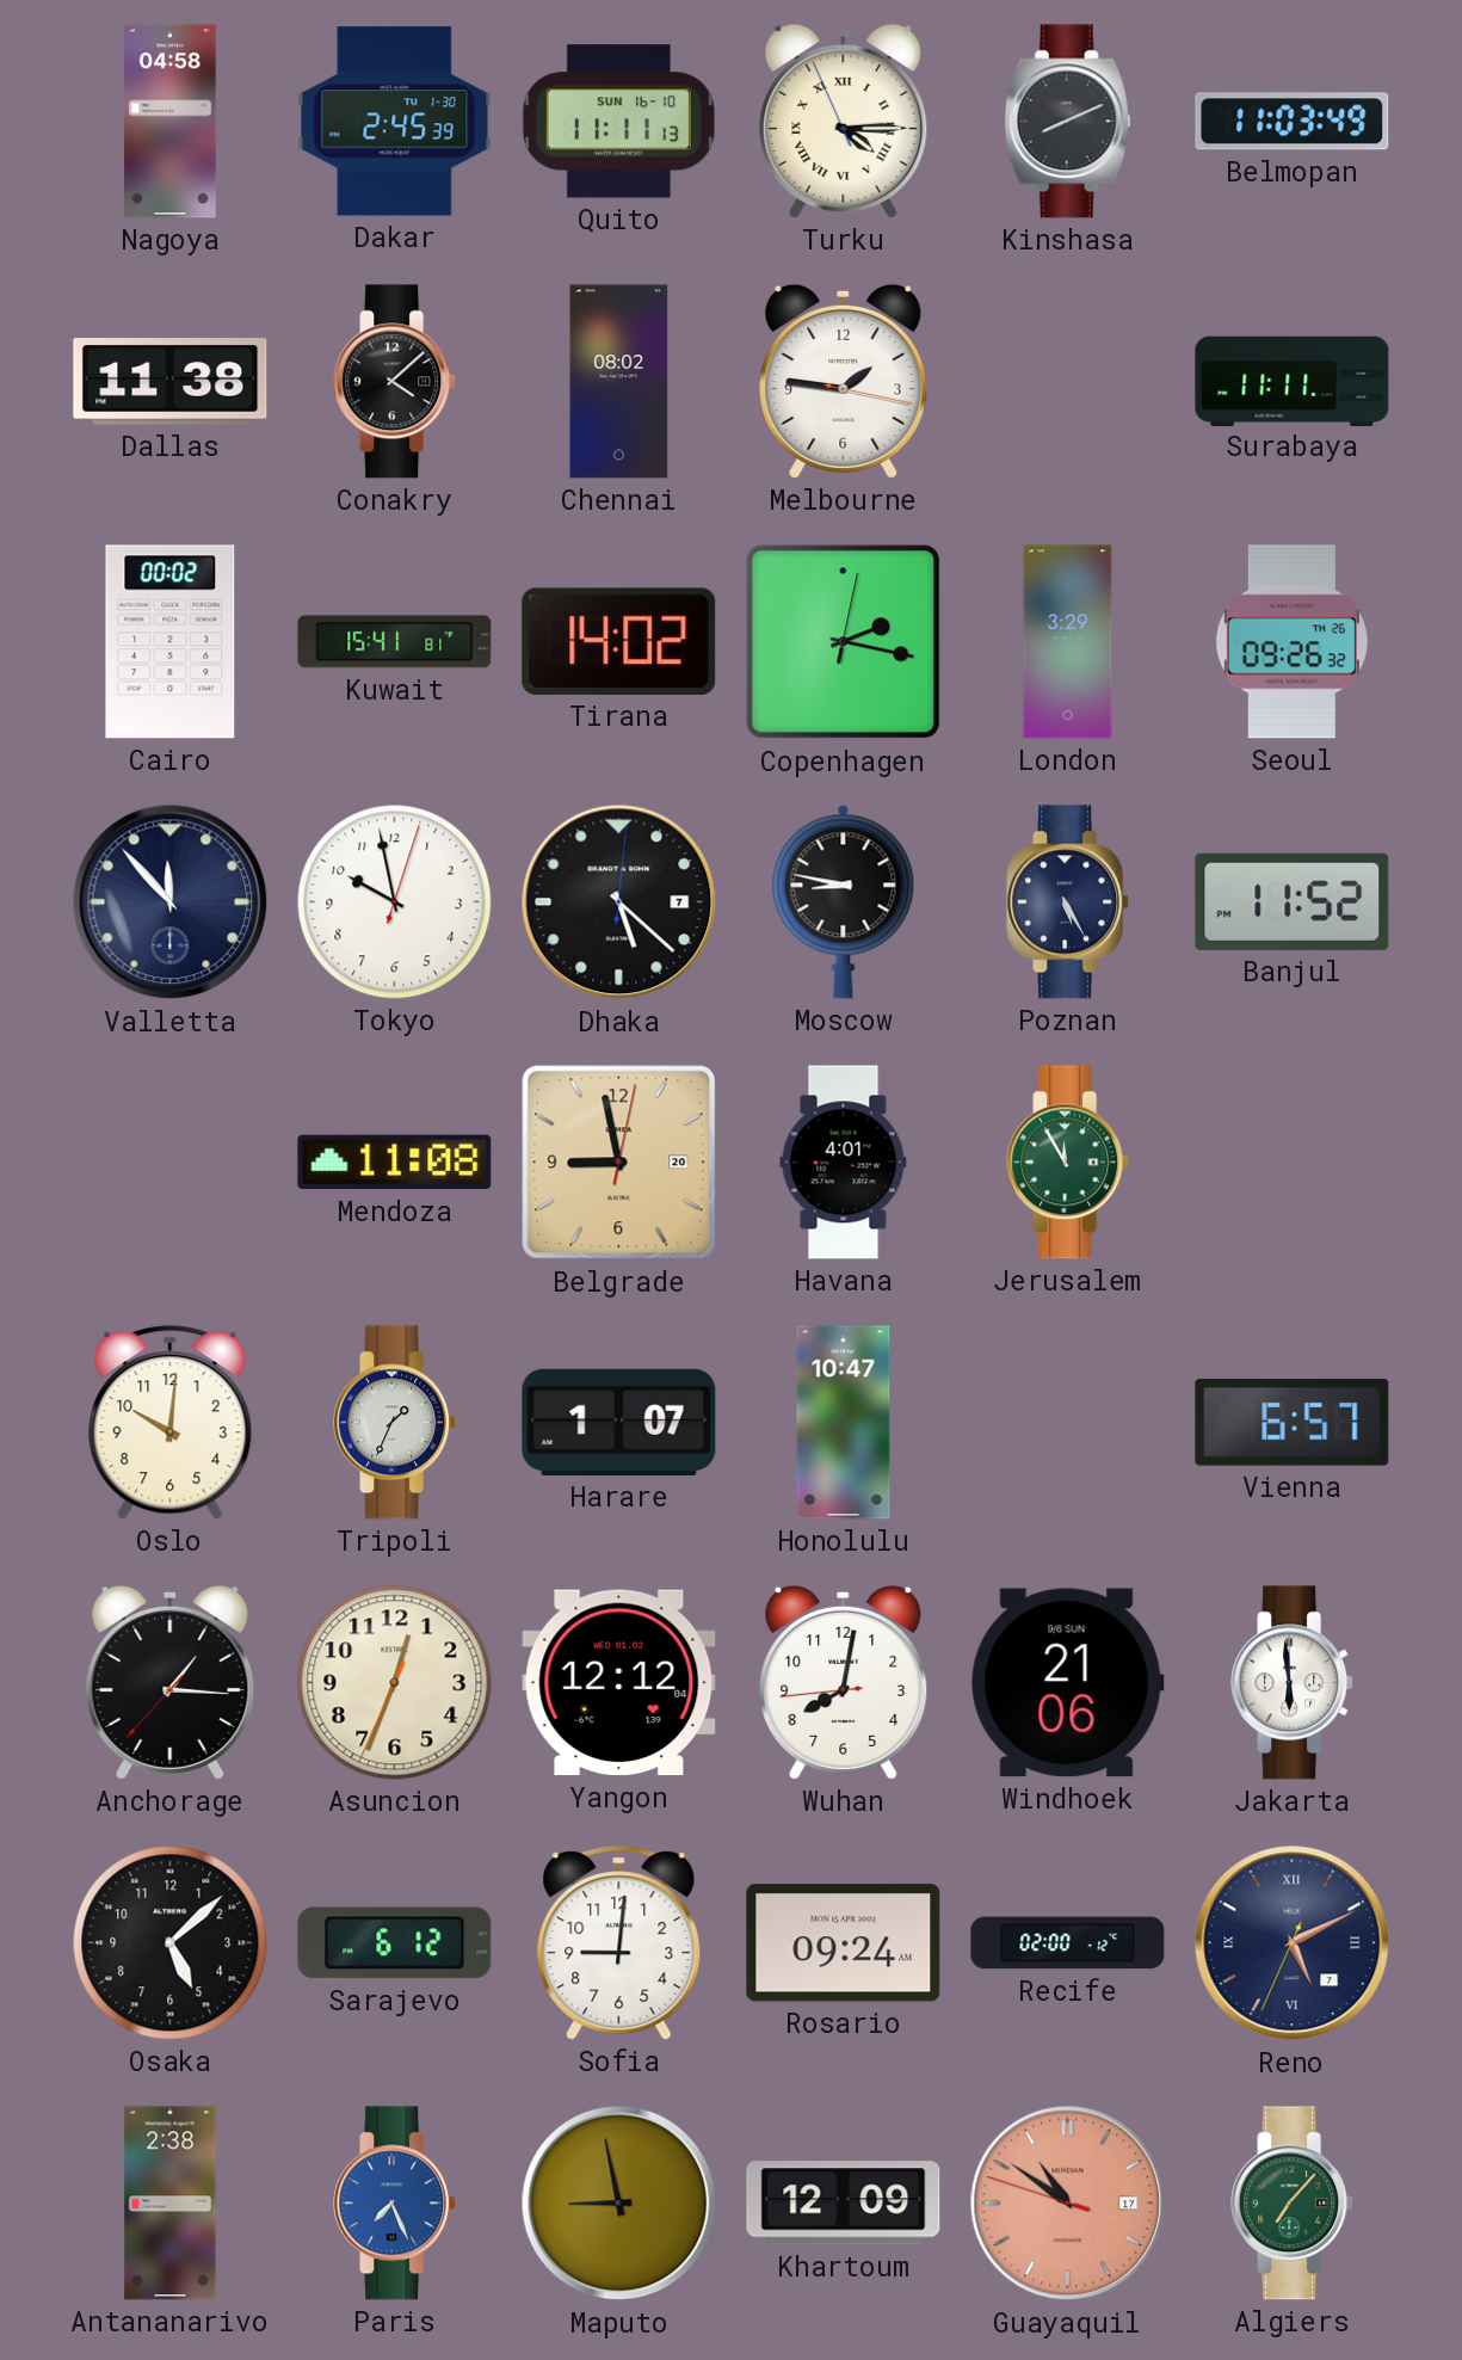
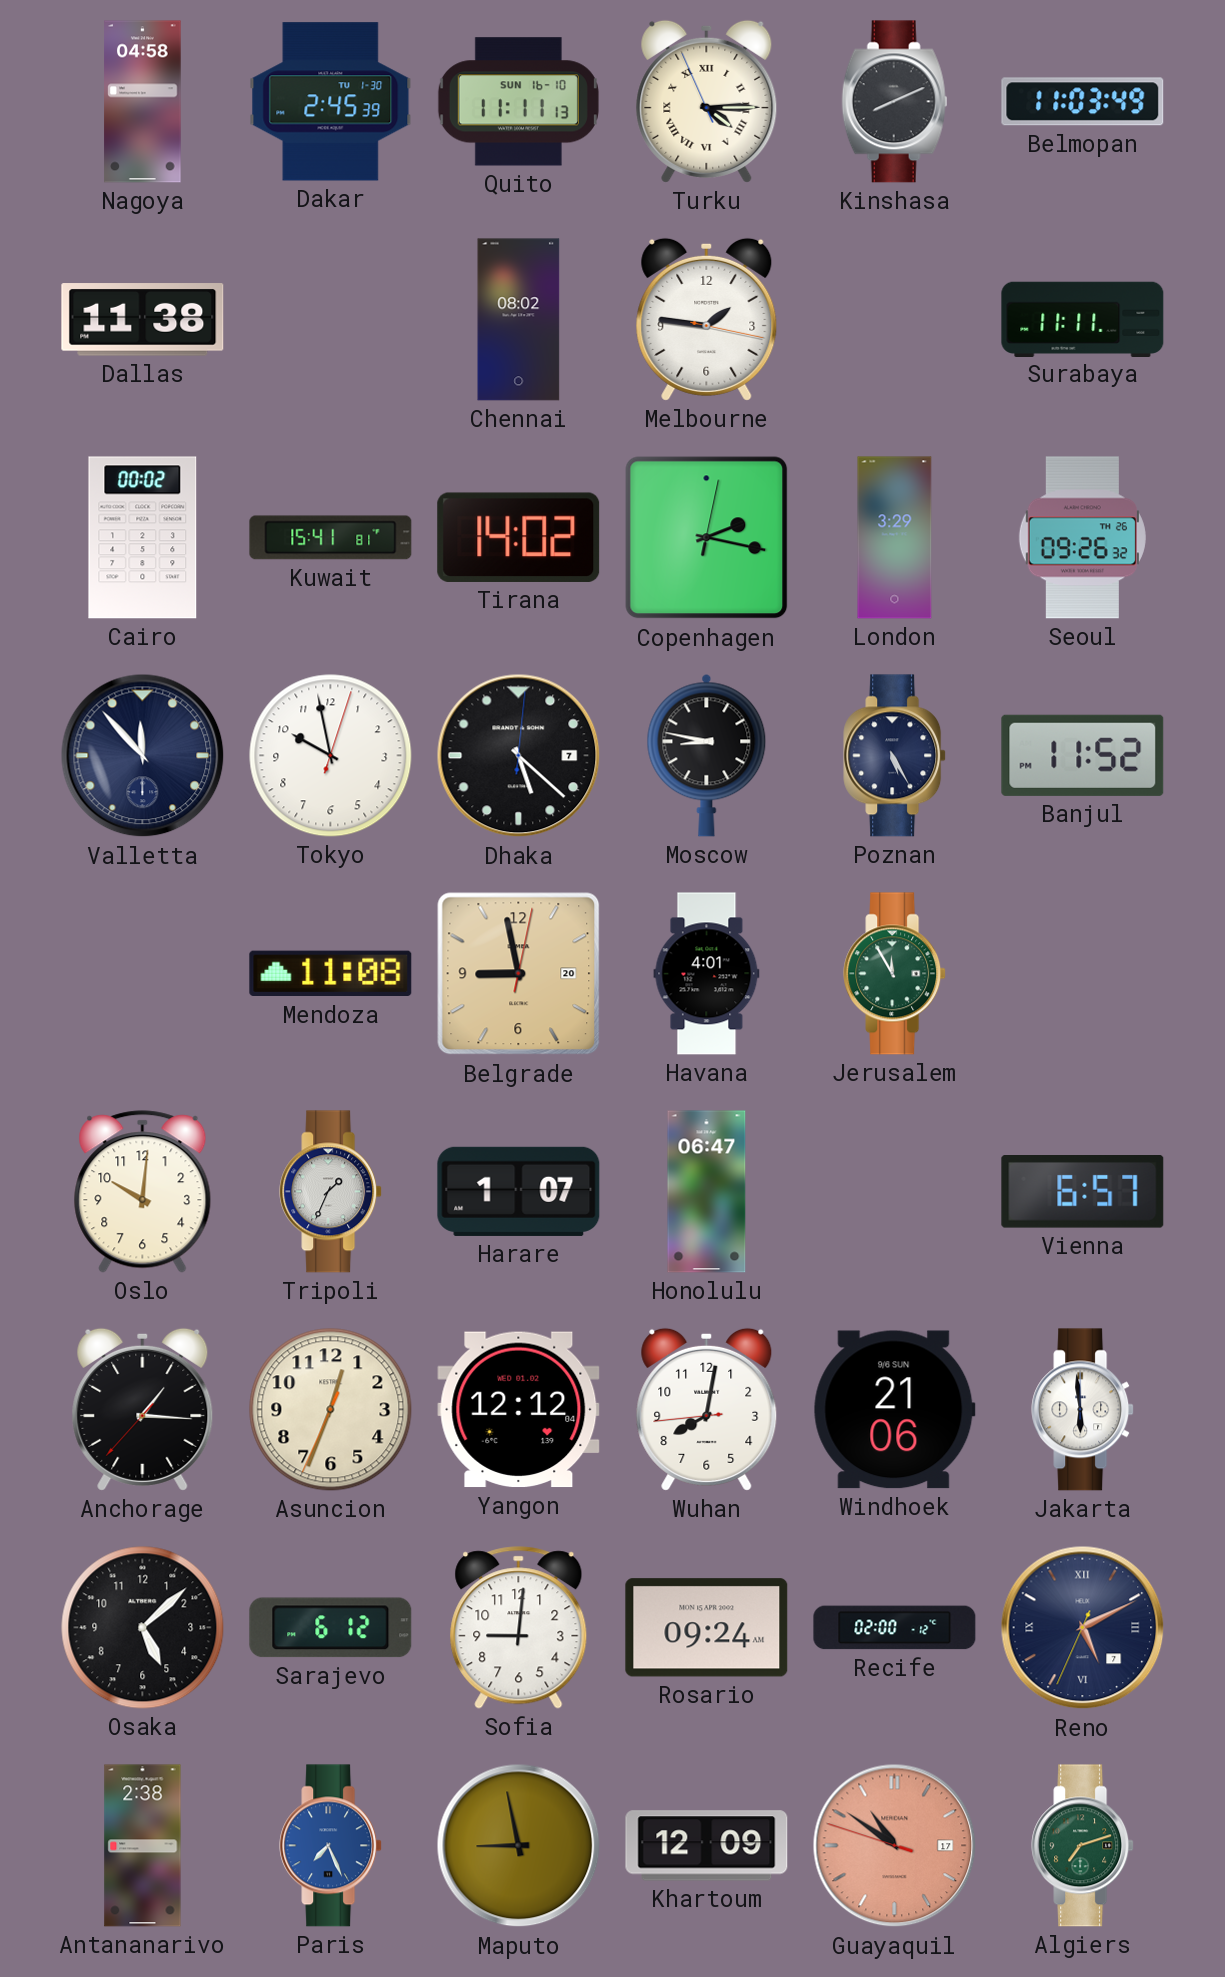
Conakry: 4:08 -> none
Honolulu: 10:47 -> 06:47
Algiers: 7:07 -> 7:12
